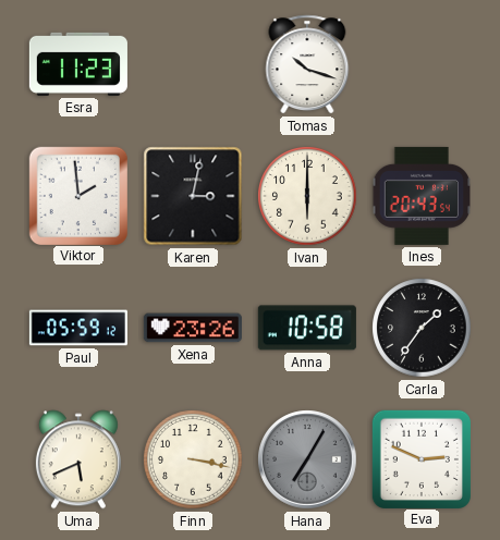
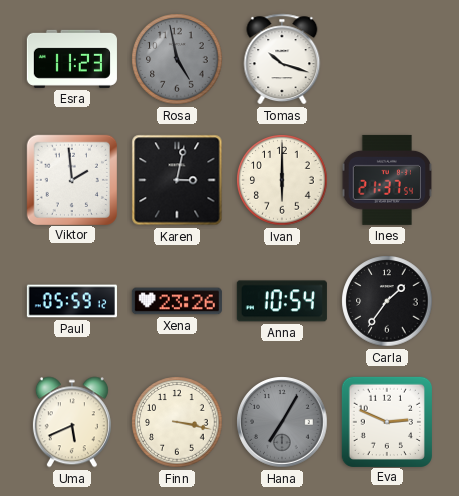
Rosa: none -> 4:58
Ines: 20:43 -> 21:37
Anna: 10:58 -> 10:54
